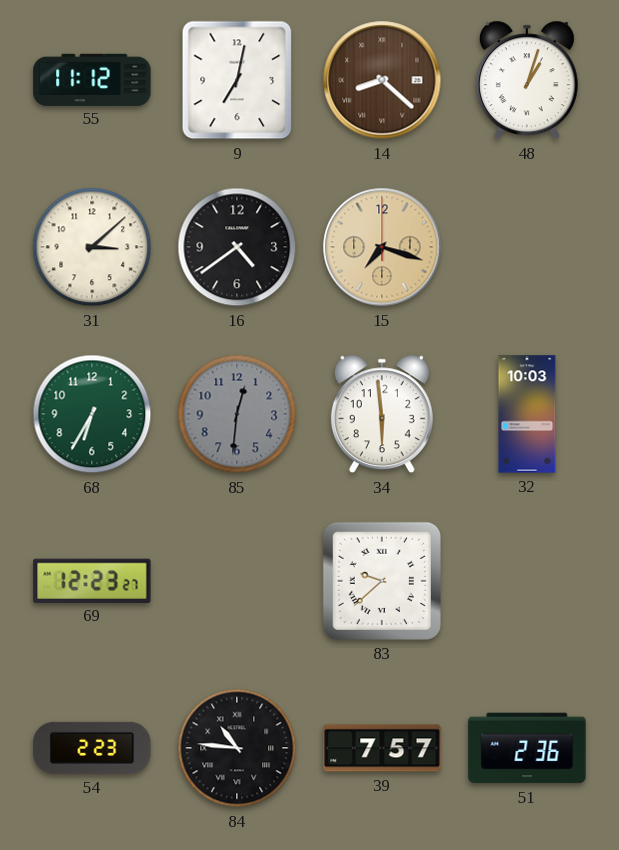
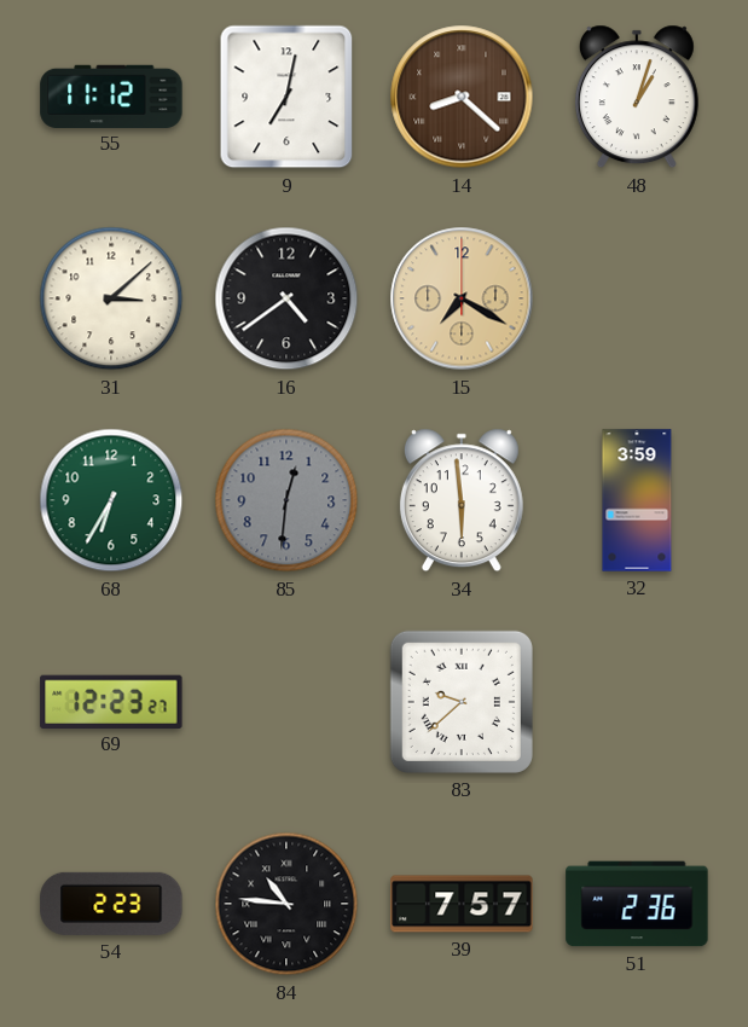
15: 7:18 -> 7:20
32: 10:03 -> 3:59
